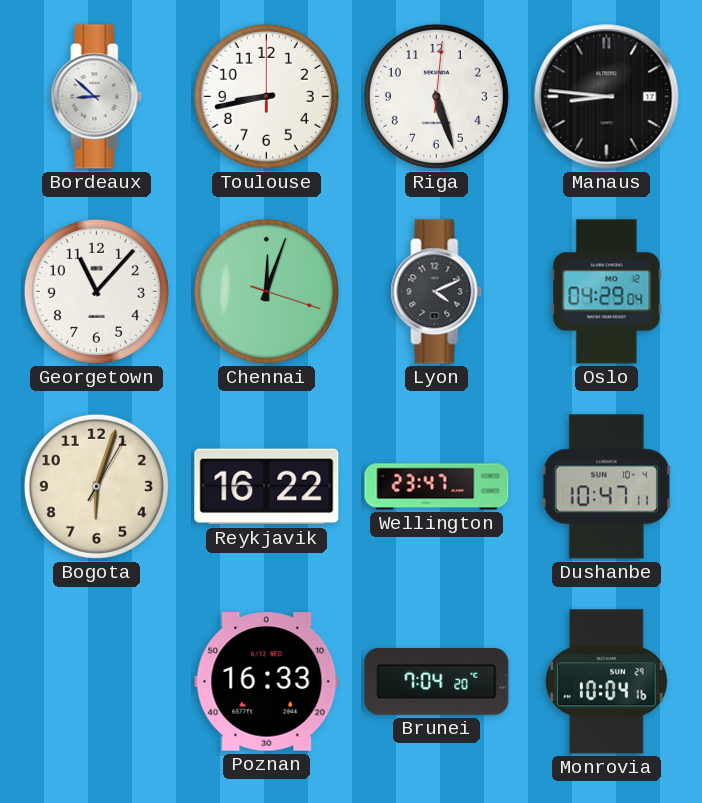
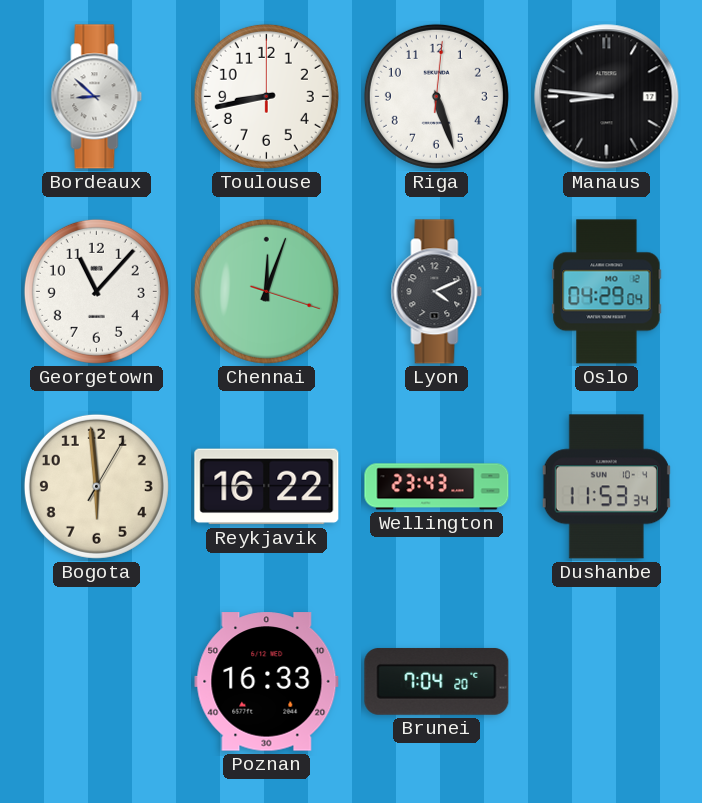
Bogota: 6:03 -> 5:59
Wellington: 23:47 -> 23:43
Dushanbe: 10:47 -> 11:53
Monrovia: 10:04 -> none
